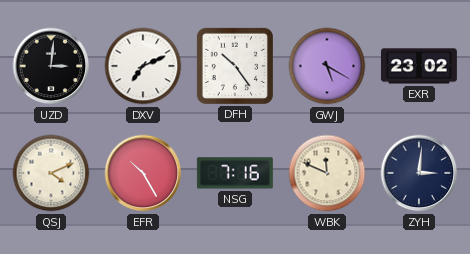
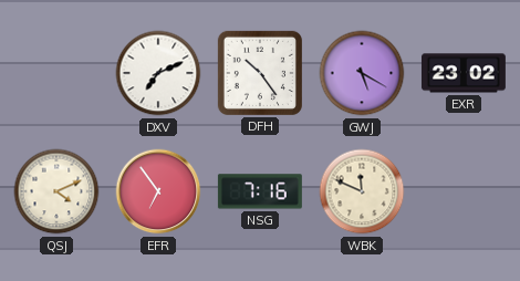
UZD: 3:01 -> none
EFR: 10:25 -> 6:54
ZYH: 3:01 -> none
